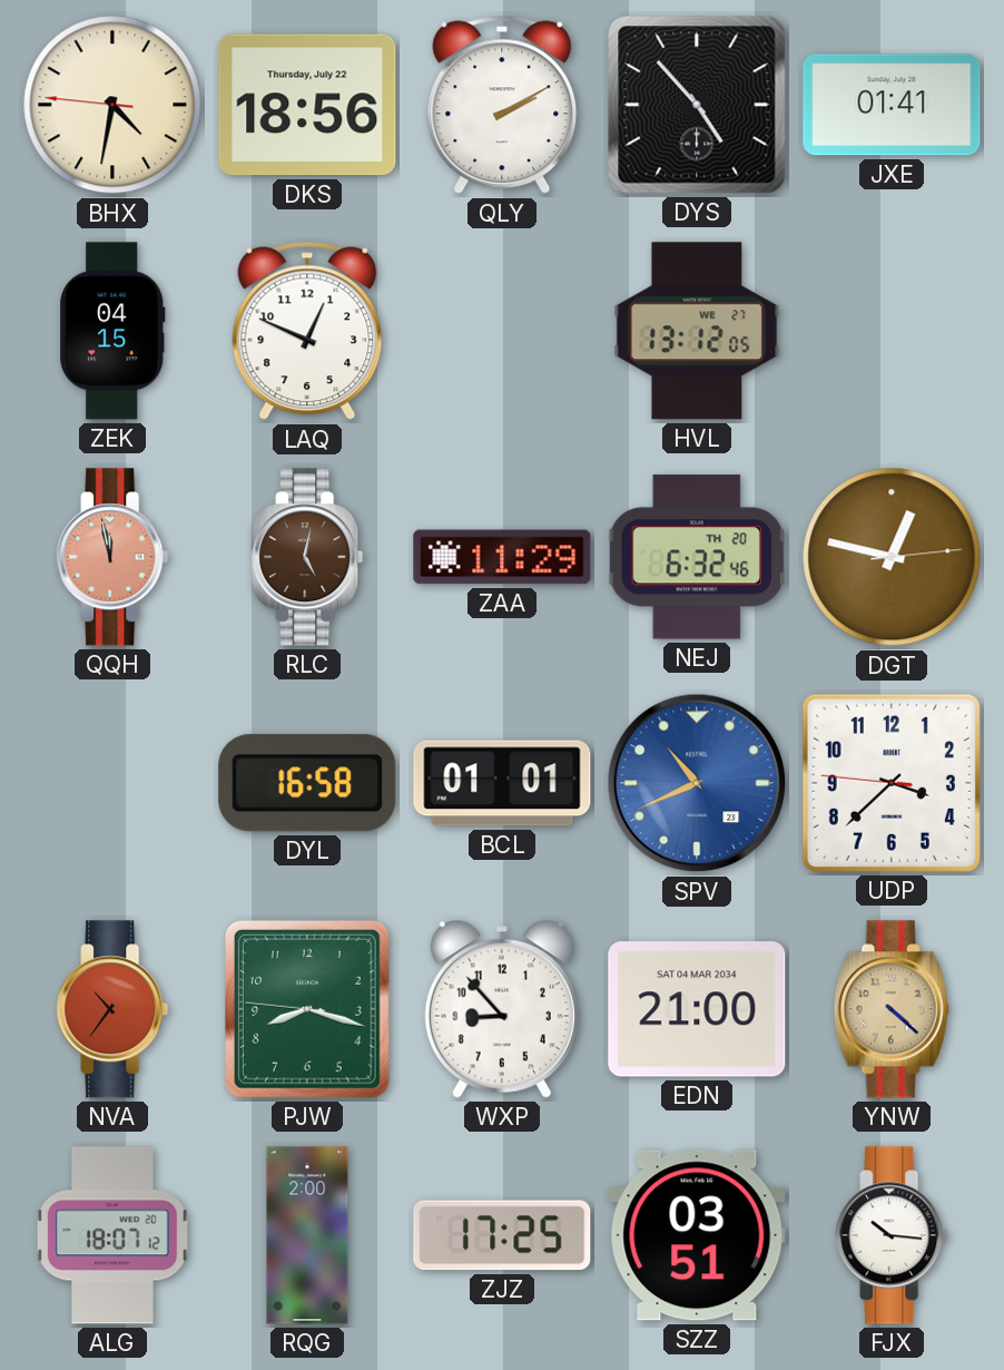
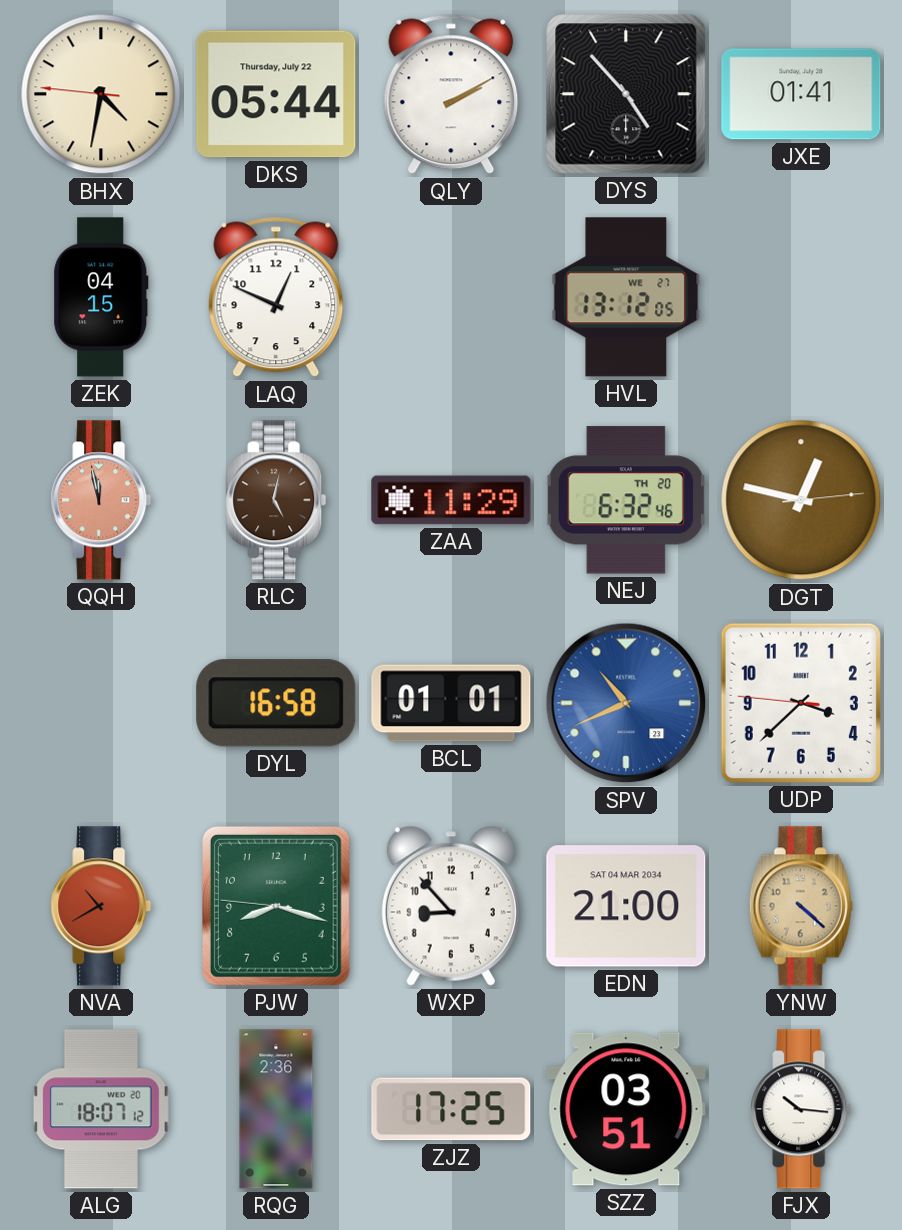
DKS: 18:56 -> 05:44
NVA: 10:36 -> 10:40
RQG: 2:00 -> 2:36
